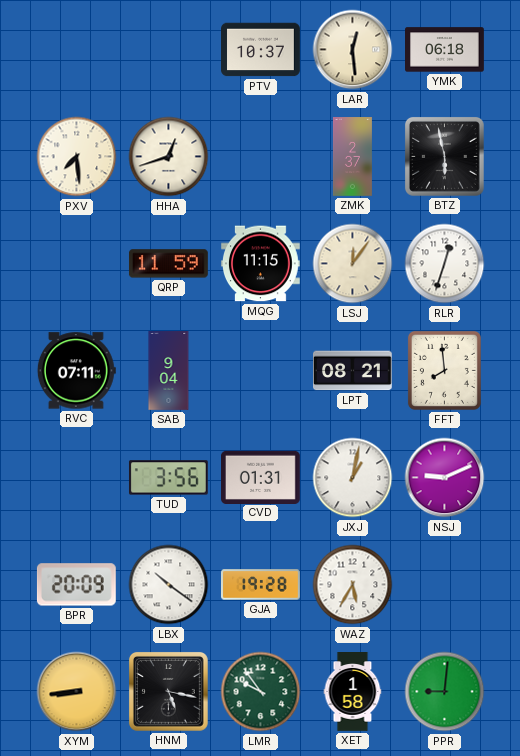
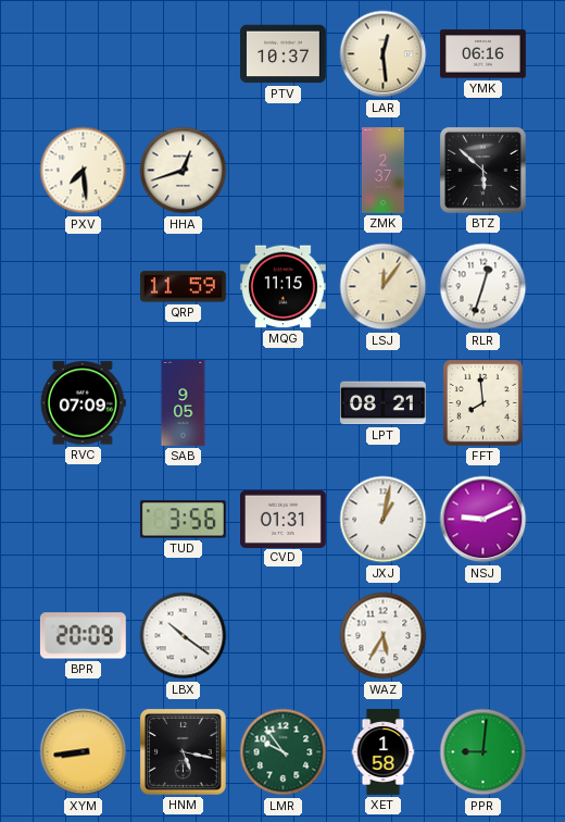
YMK: 06:18 -> 06:16
BTZ: 5:58 -> 5:52
RVC: 07:11 -> 07:09
SAB: 9:04 -> 9:05
GJA: 19:28 -> none
